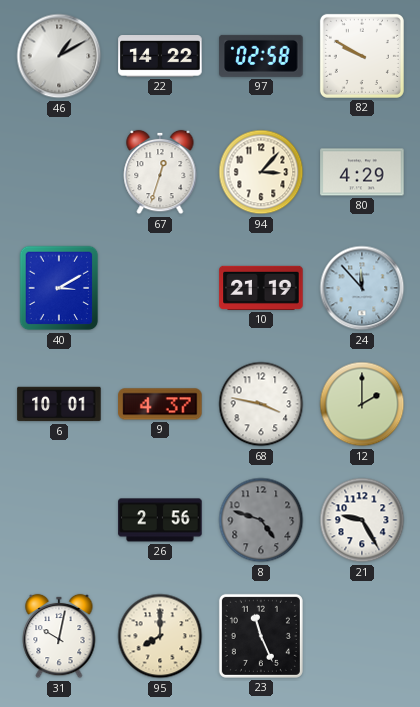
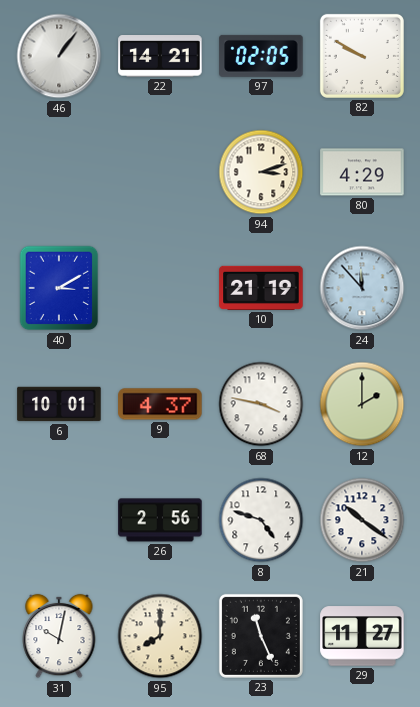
46: 1:10 -> 1:06
22: 14:22 -> 14:21
97: 02:58 -> 02:05
67: 12:33 -> none
94: 3:07 -> 3:12
8 dial: grey -> white
21: 9:25 -> 10:21
29: none -> 11:27
